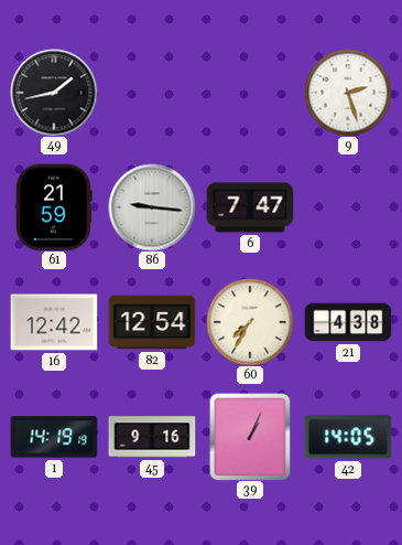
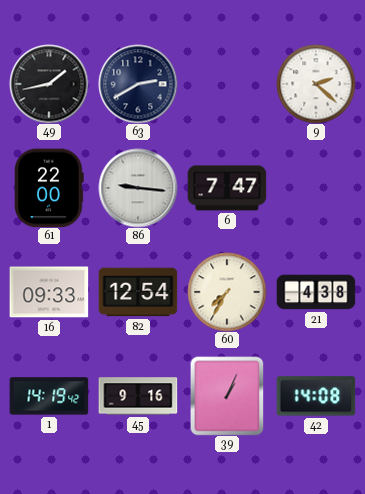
63: none -> 2:40
9: 2:27 -> 2:22
61: 21:59 -> 22:00
16: 12:42 -> 09:33
1: 14:19:19 -> 14:19:42
42: 14:05 -> 14:08
